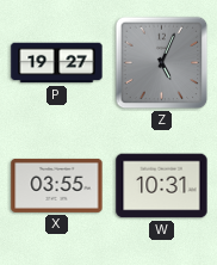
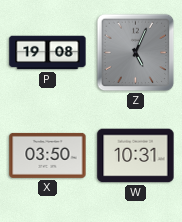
P: 19:27 -> 19:08
X: 03:55 -> 03:50
